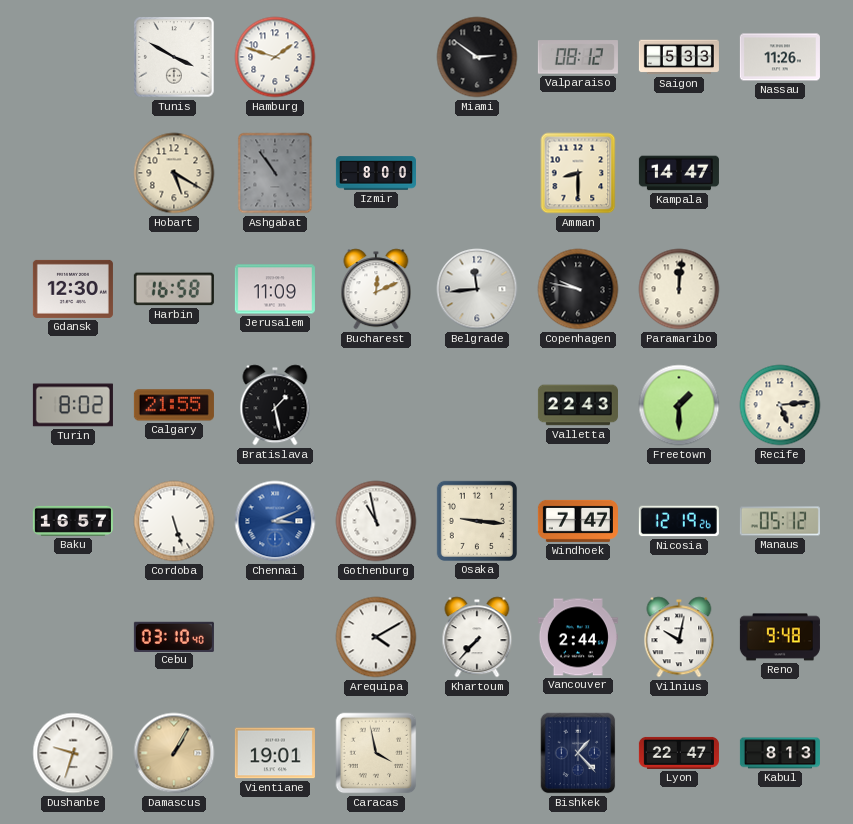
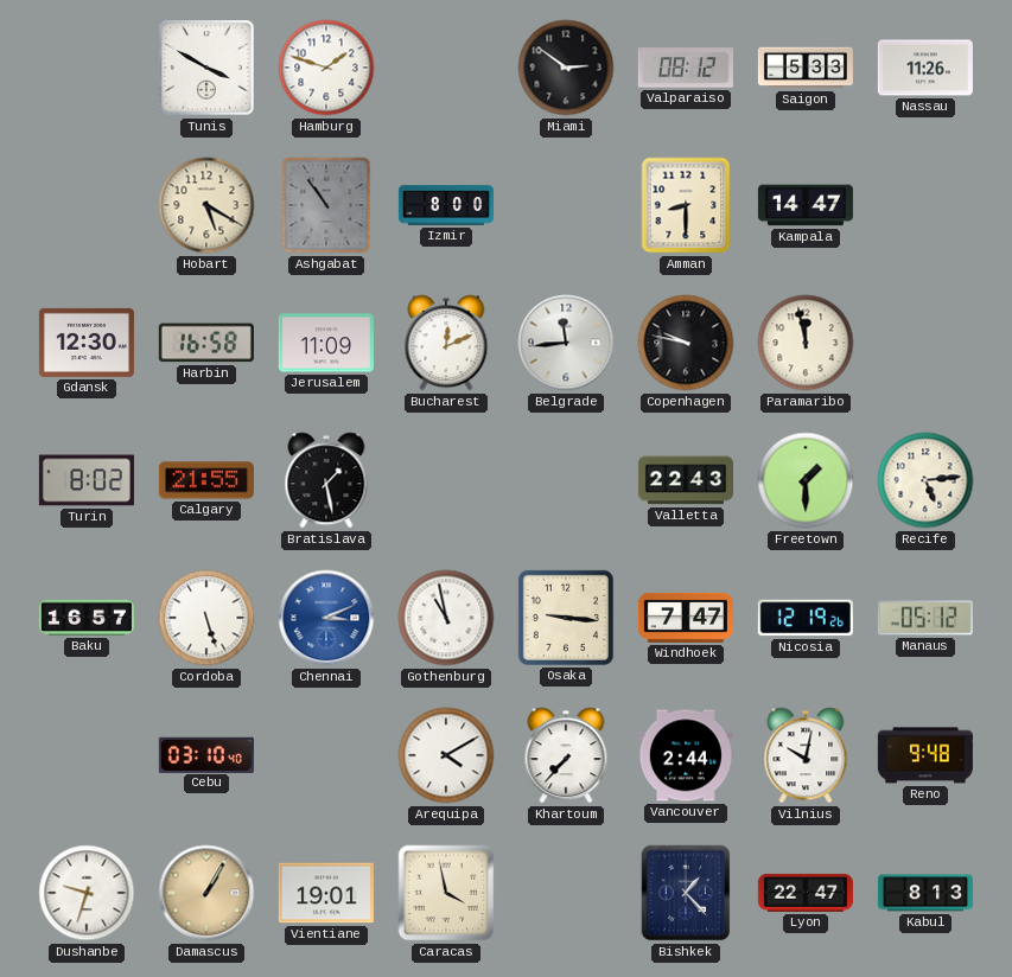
Paramaribo: 12:01 -> 11:58
